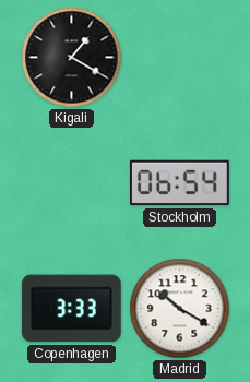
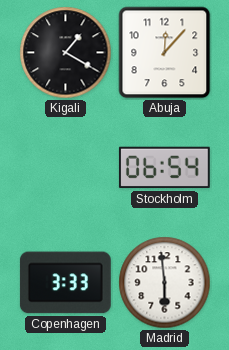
Abuja: none -> 12:07
Madrid: 10:20 -> 5:59
